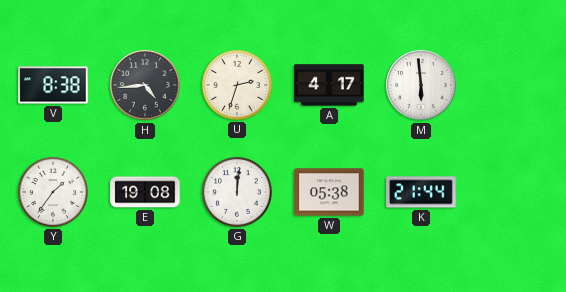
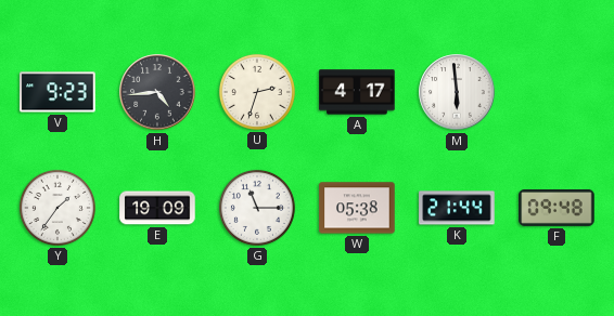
V: 8:38 -> 9:23
E: 19:08 -> 19:09
G: 12:01 -> 11:15
F: none -> 09:48
